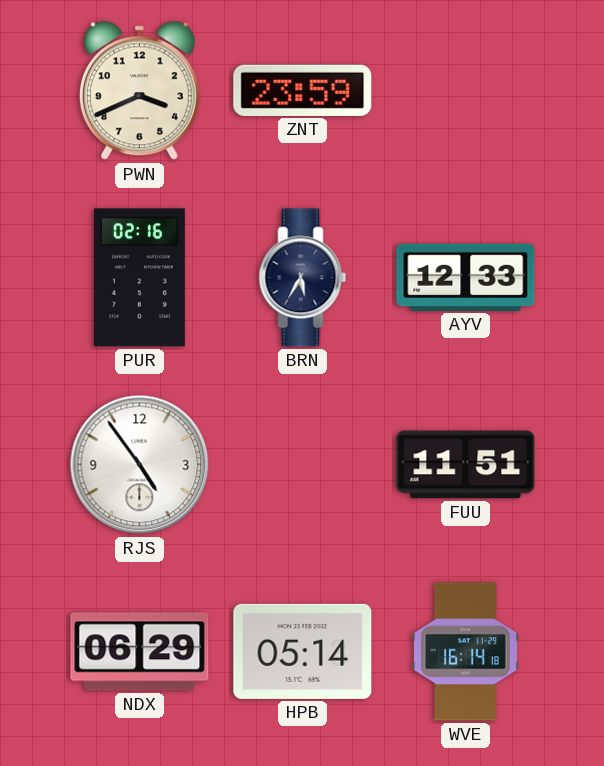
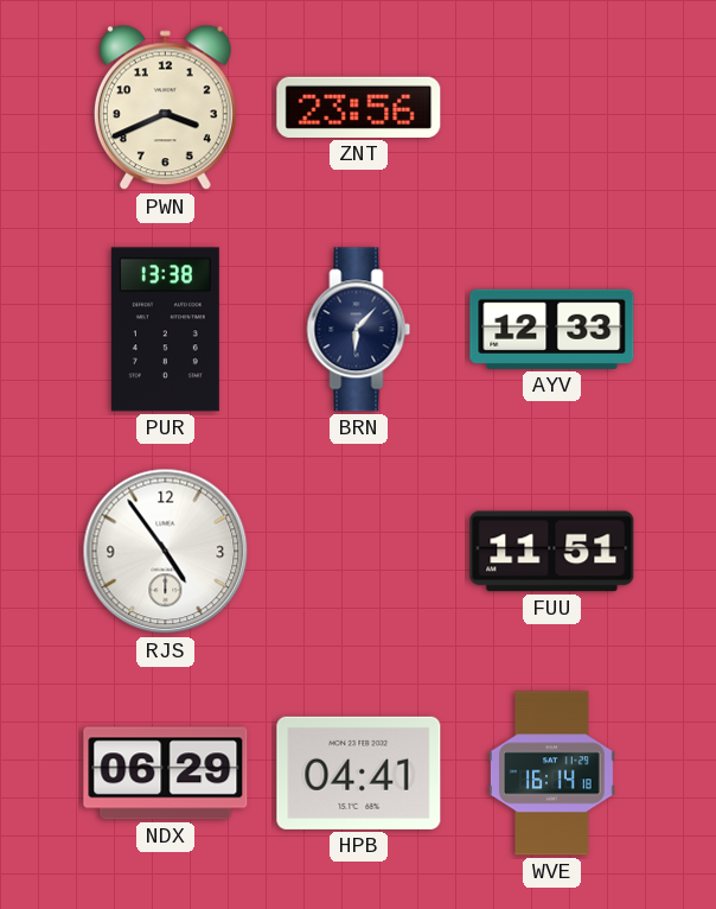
ZNT: 23:59 -> 23:56
PUR: 02:16 -> 13:38
BRN: 5:35 -> 6:07
HPB: 05:14 -> 04:41
